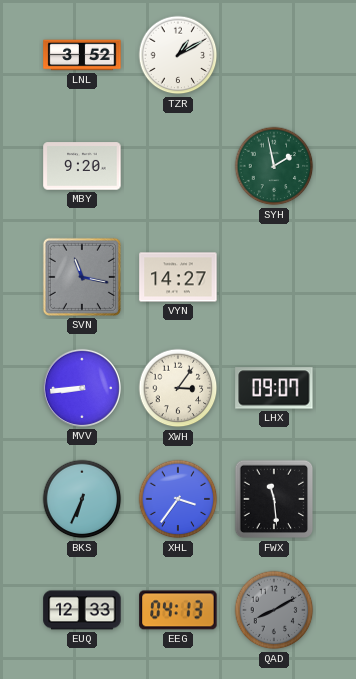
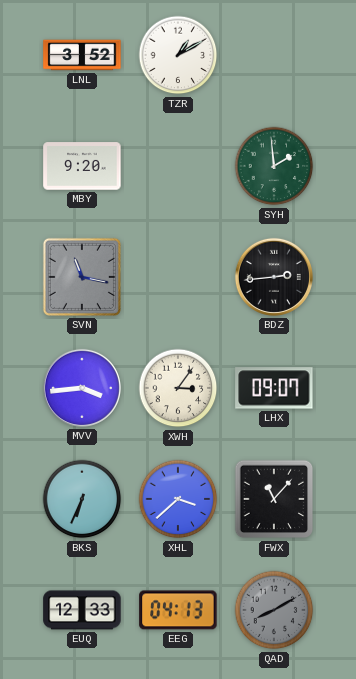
SYH: 1:58 -> 1:59
VYN: 14:27 -> none
BDZ: none -> 2:44
MVV: 8:44 -> 3:44
XHL: 3:36 -> 3:38
FWX: 11:29 -> 11:07
